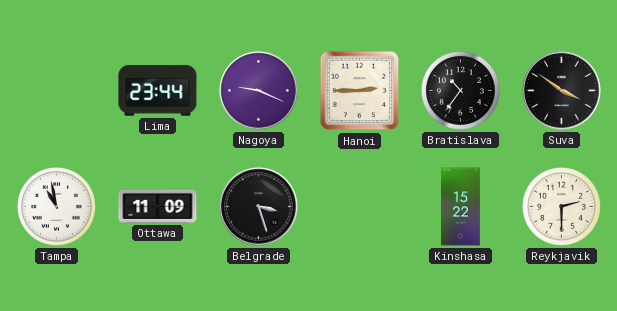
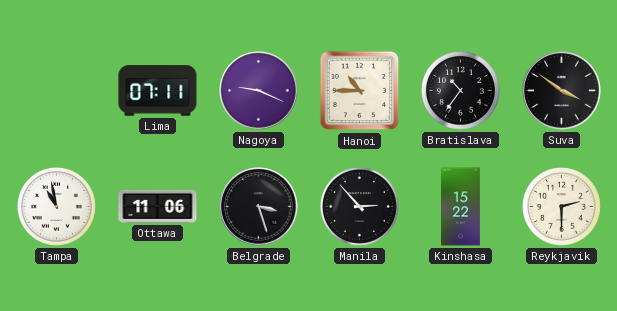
Lima: 23:44 -> 07:11
Hanoi: 2:45 -> 10:45
Ottawa: 11:09 -> 11:06
Manila: none -> 2:53
